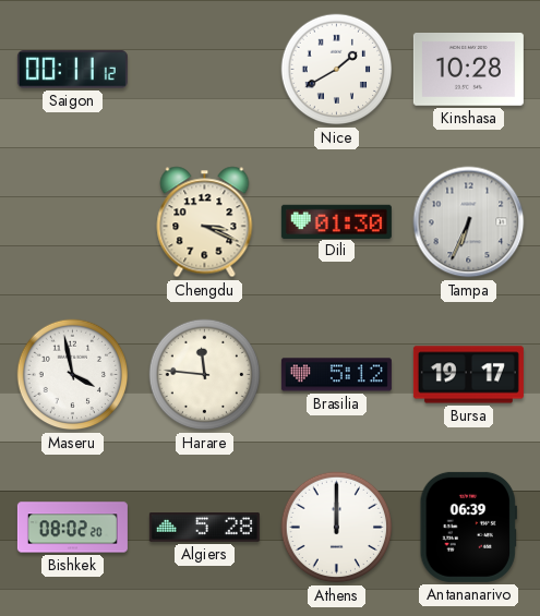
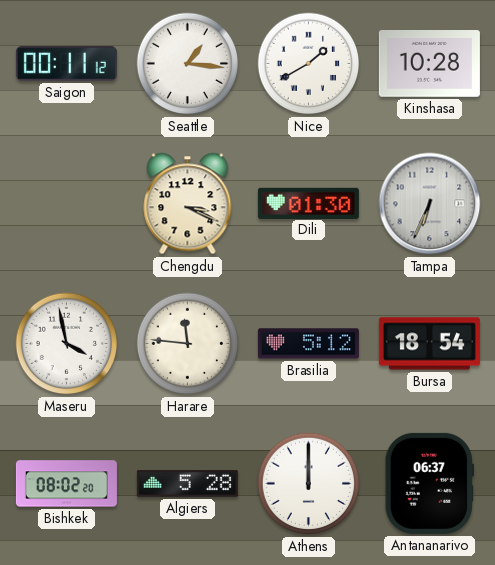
Seattle: none -> 1:16
Bursa: 19:17 -> 18:54
Antananarivo: 06:39 -> 06:37
